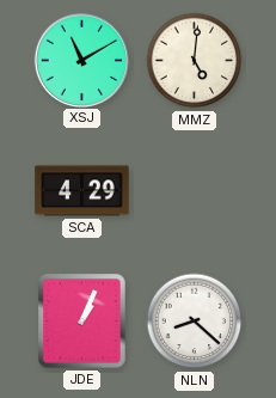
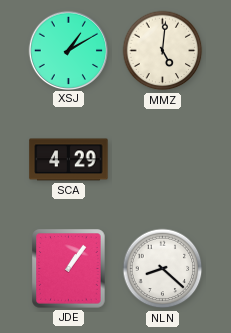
XSJ: 11:10 -> 1:10
JDE: 1:04 -> 1:06
